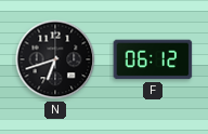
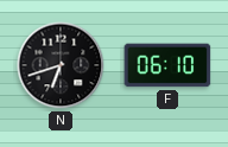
F: 06:12 -> 06:10
